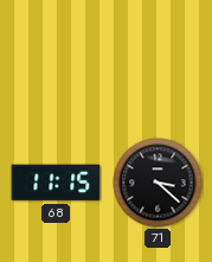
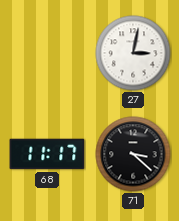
27: none -> 3:02
68: 11:15 -> 11:17
